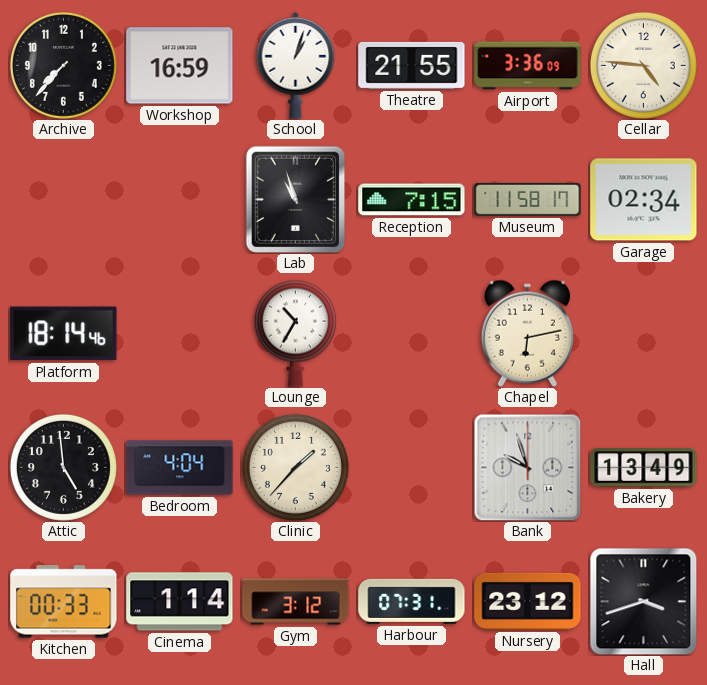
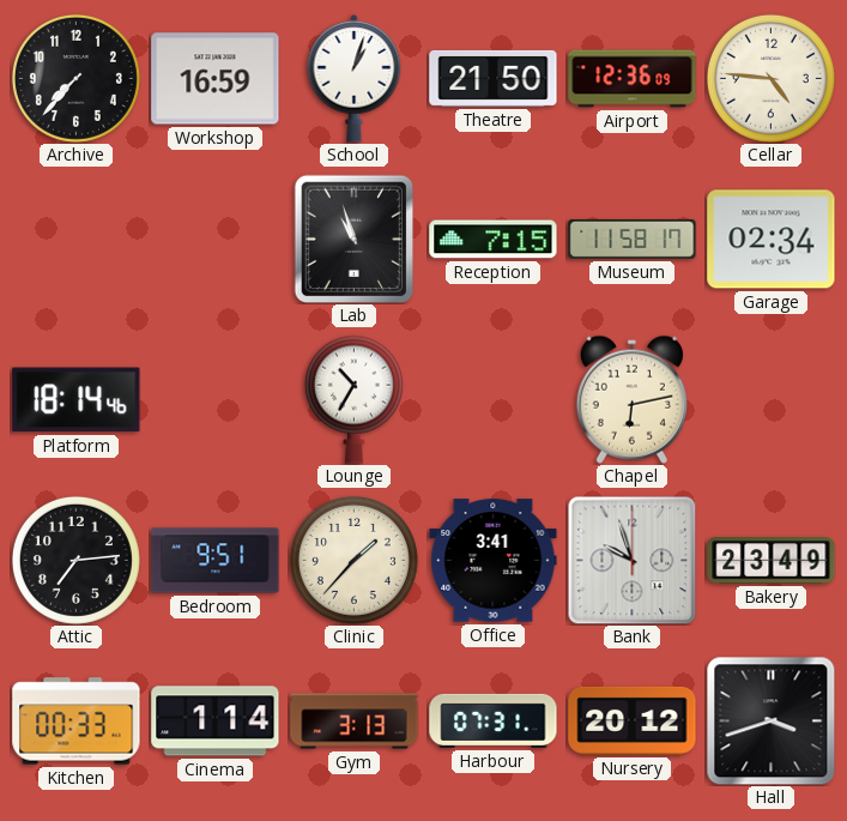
Theatre: 21:55 -> 21:50
Airport: 3:36 -> 12:36
Attic: 4:59 -> 7:14
Bedroom: 4:04 -> 9:51
Office: none -> 3:41
Bakery: 13:49 -> 23:49
Gym: 3:12 -> 3:13
Nursery: 23:12 -> 20:12
